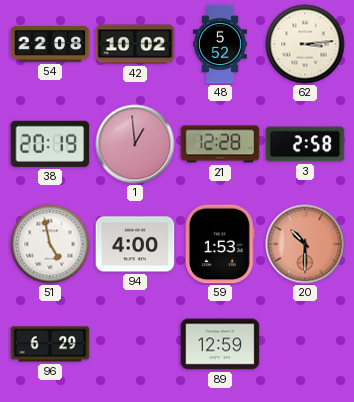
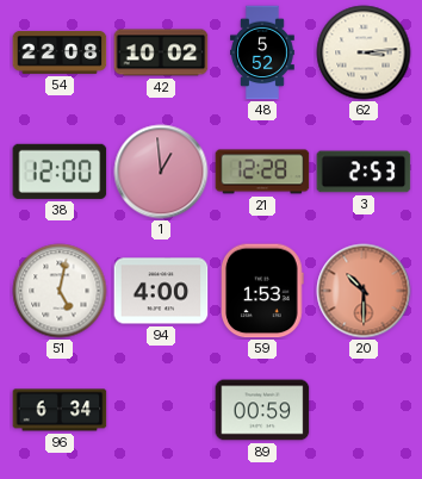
38: 20:19 -> 12:00
3: 2:58 -> 2:53
51: 4:58 -> 5:02
96: 6:29 -> 6:34
89: 12:59 -> 00:59
